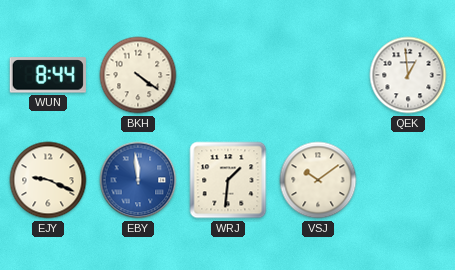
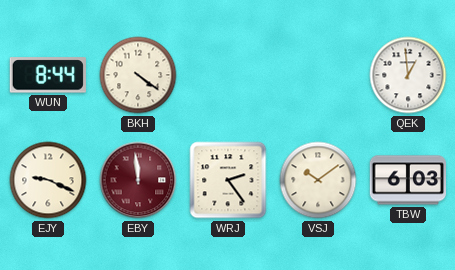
EBY dial: blue -> burgundy
WRJ: 1:31 -> 2:24
TBW: none -> 6:03
